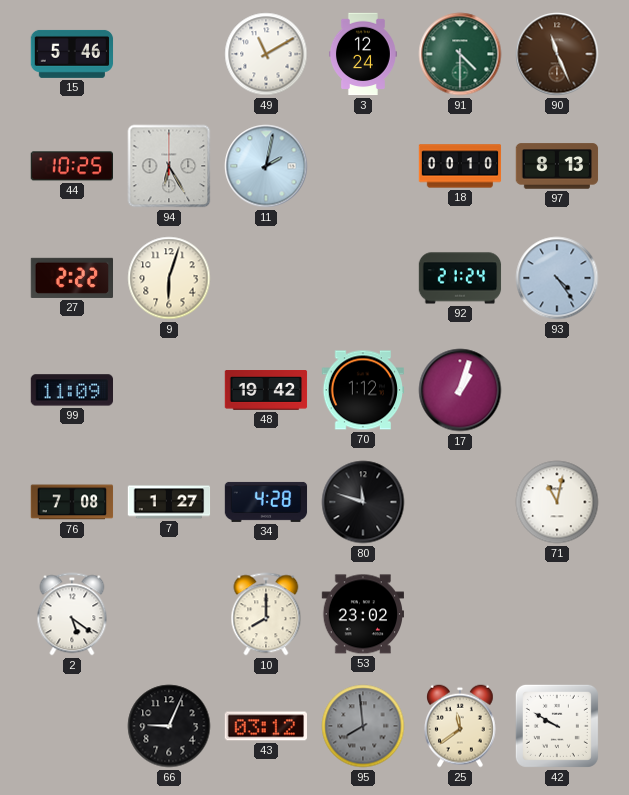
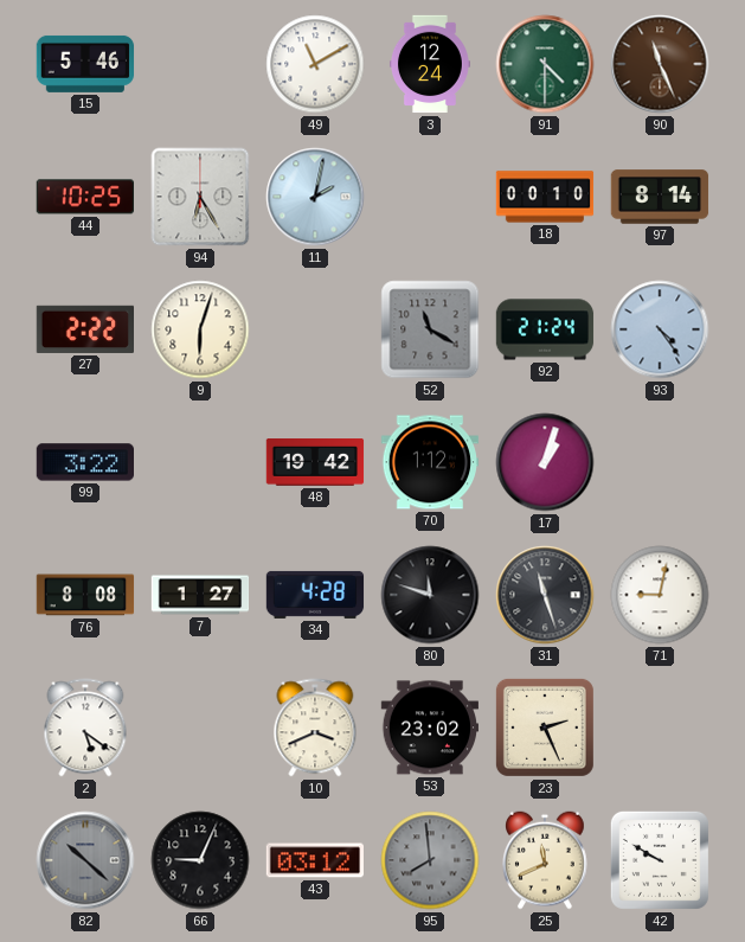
97: 8:13 -> 8:14
52: none -> 11:20
99: 11:09 -> 3:22
76: 7:08 -> 8:08
31: none -> 11:27
71: 11:02 -> 9:02
10: 8:00 -> 3:41
23: none -> 2:26
82: none -> 10:22
25: 11:39 -> 11:41
